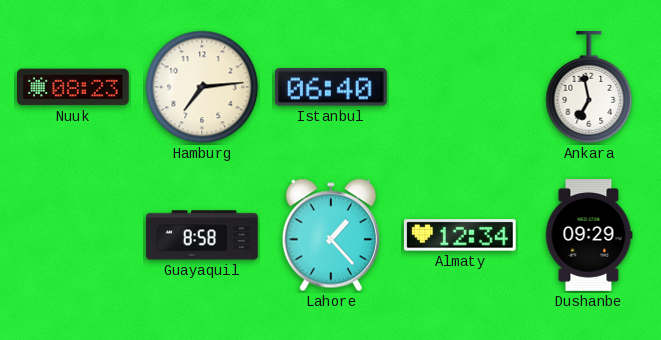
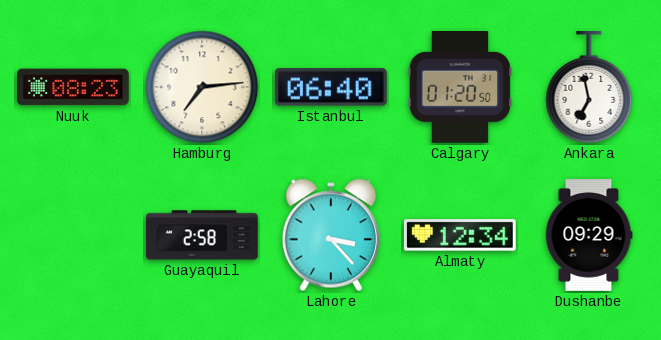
Calgary: none -> 01:20
Guayaquil: 8:58 -> 2:58
Lahore: 1:23 -> 3:23
